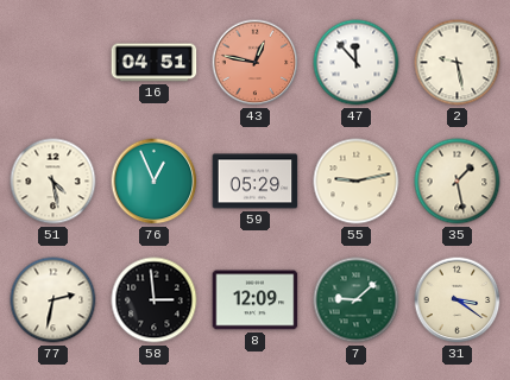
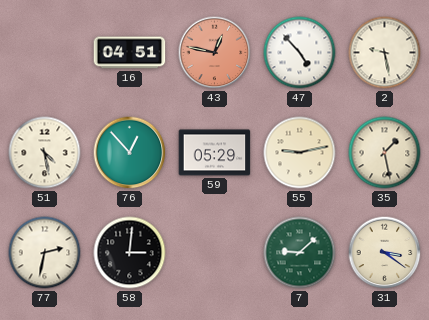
47: 11:53 -> 4:53
76: 12:56 -> 12:53
58: 2:59 -> 3:01
8: 12:09 -> none
